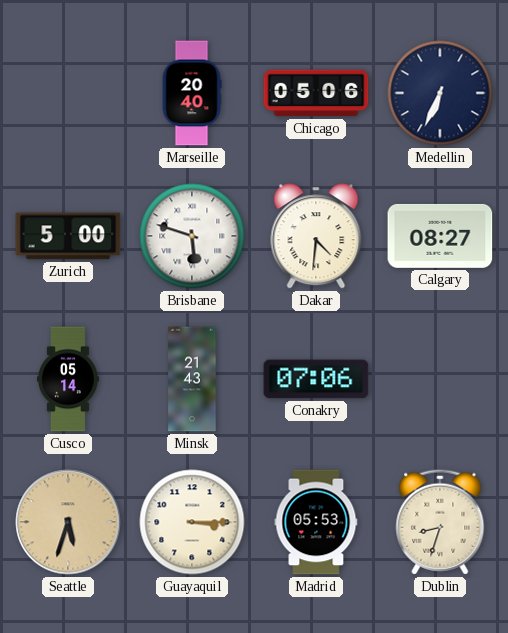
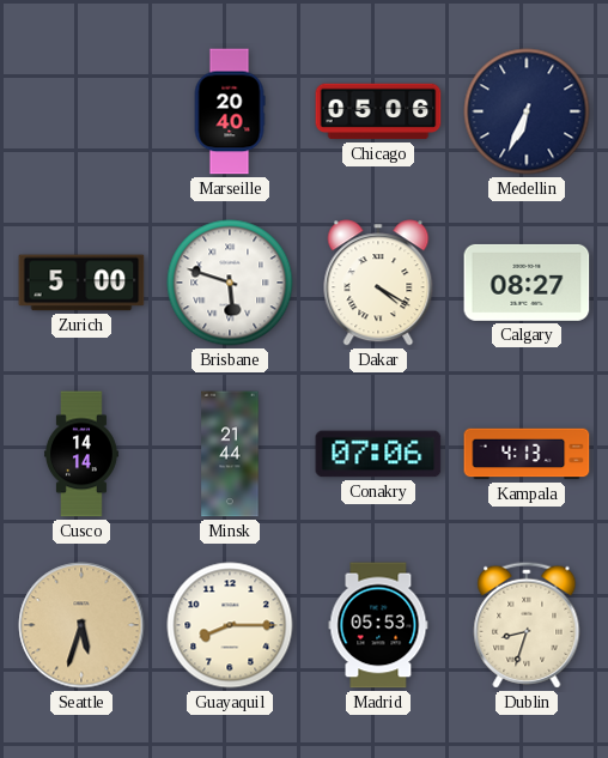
Dakar: 4:31 -> 4:20
Cusco: 05:14 -> 14:14
Minsk: 21:43 -> 21:44
Kampala: none -> 4:13
Guayaquil: 3:15 -> 8:15
